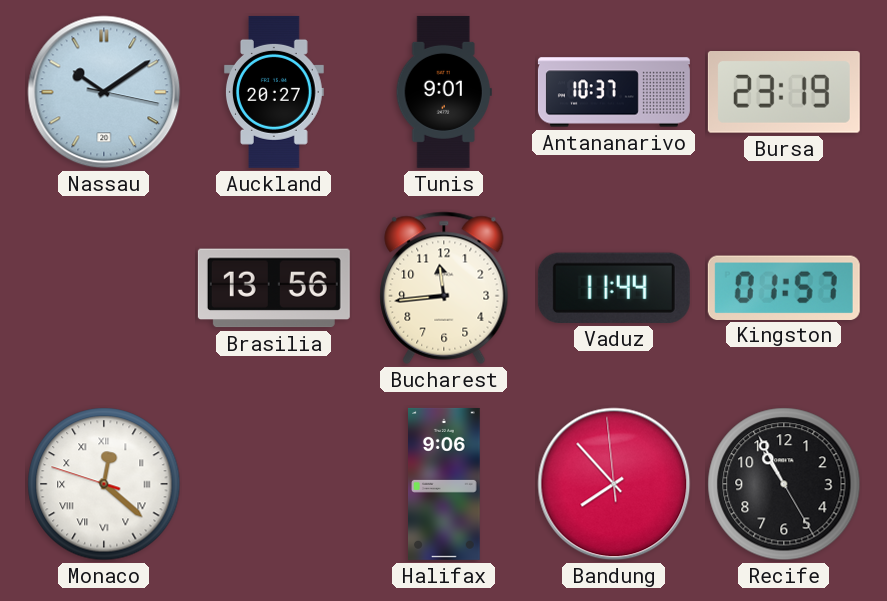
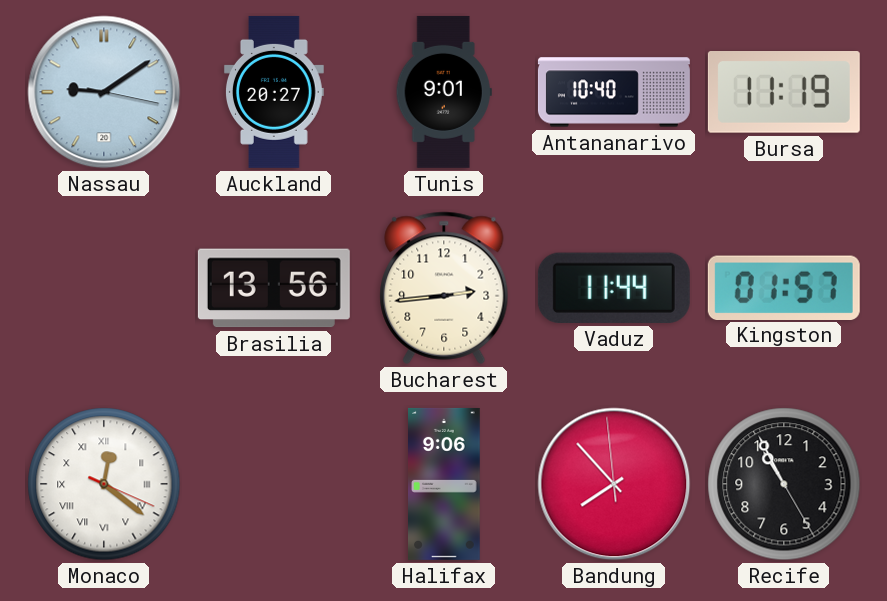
Nassau: 10:09 -> 9:09
Antananarivo: 10:37 -> 10:40
Bursa: 23:19 -> 11:19
Bucharest: 11:44 -> 2:44
Monaco: 12:21:48 -> 12:21:19
